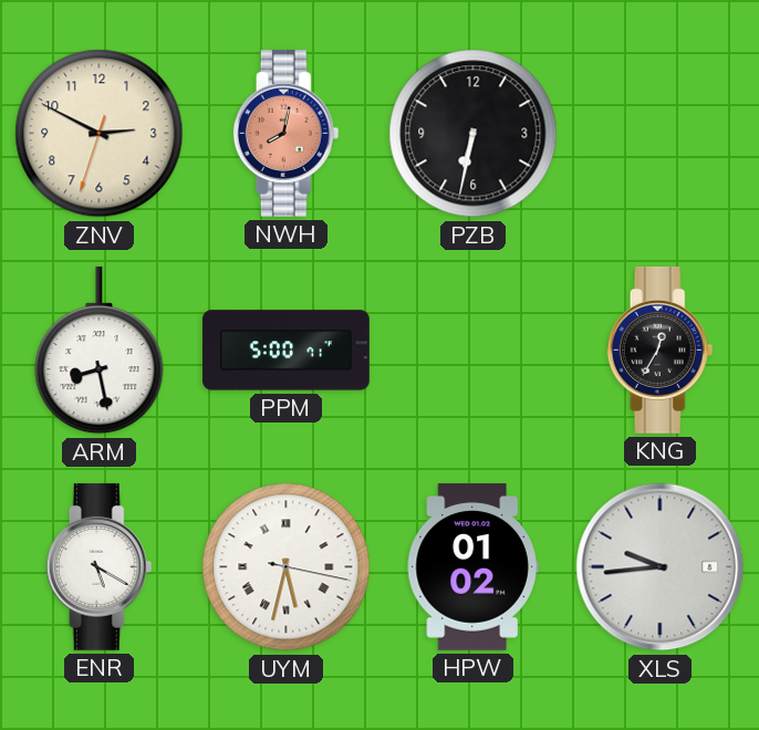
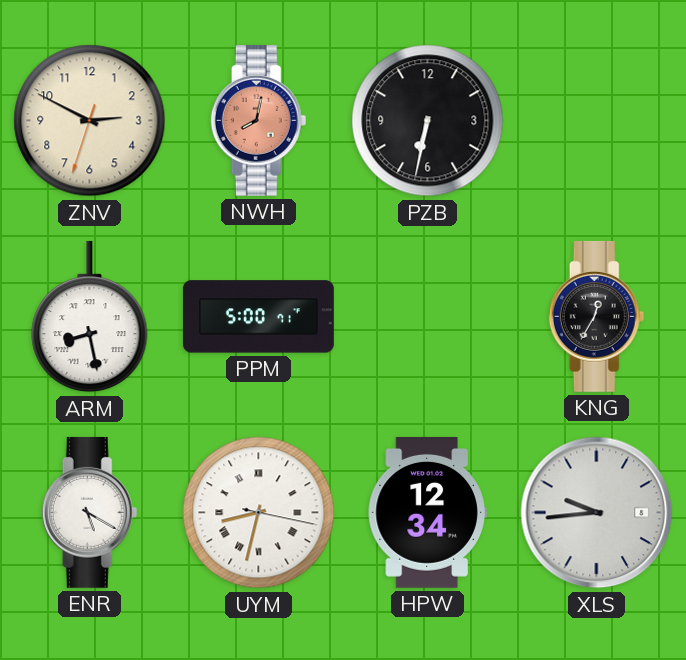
UYM: 5:32 -> 8:32
HPW: 01:02 -> 12:34
